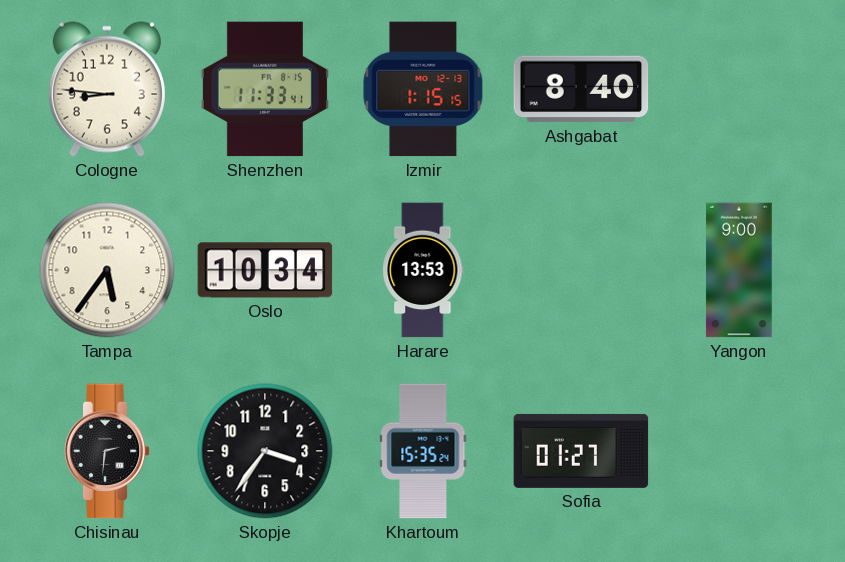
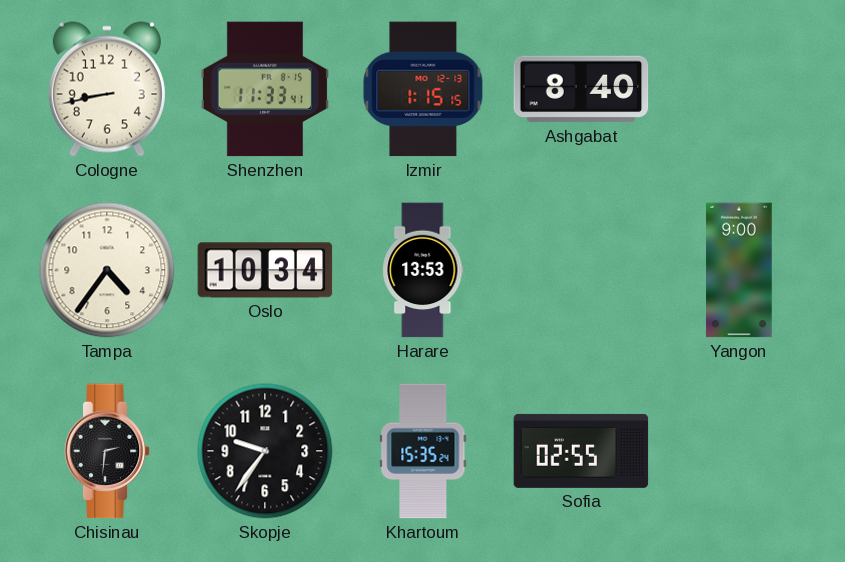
Cologne: 8:46 -> 8:43
Tampa: 5:36 -> 4:36
Skopje: 3:36 -> 9:36
Sofia: 01:27 -> 02:55
